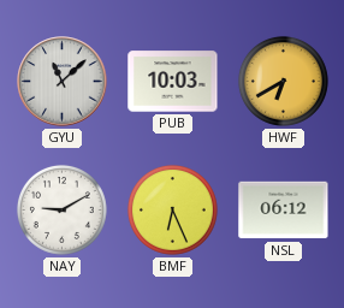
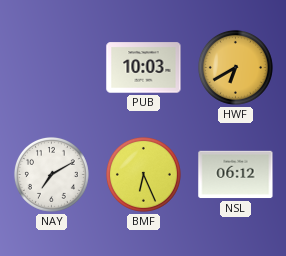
GYU: 11:08 -> none
NAY: 9:10 -> 7:10
